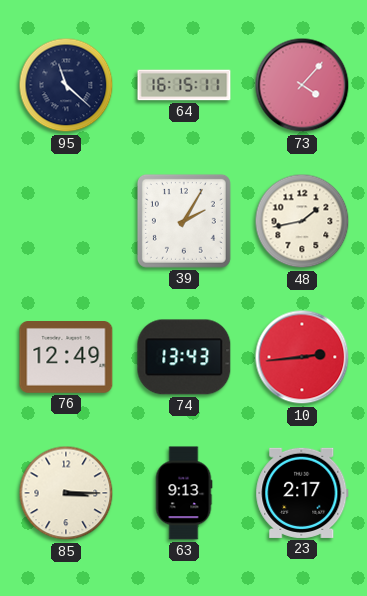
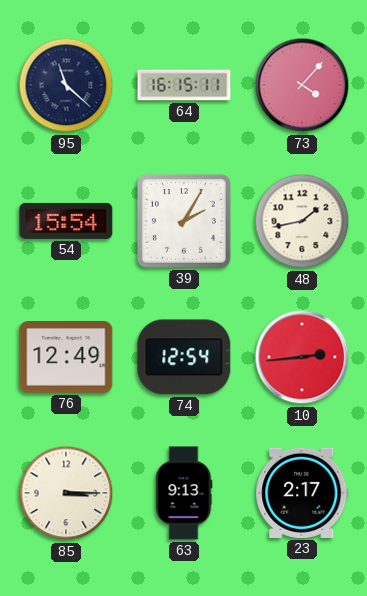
54: none -> 15:54
74: 13:43 -> 12:54
